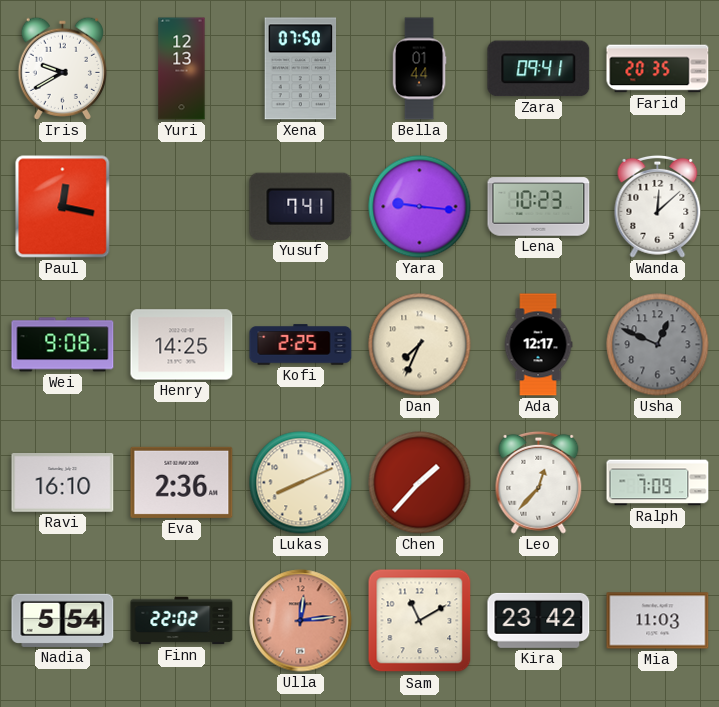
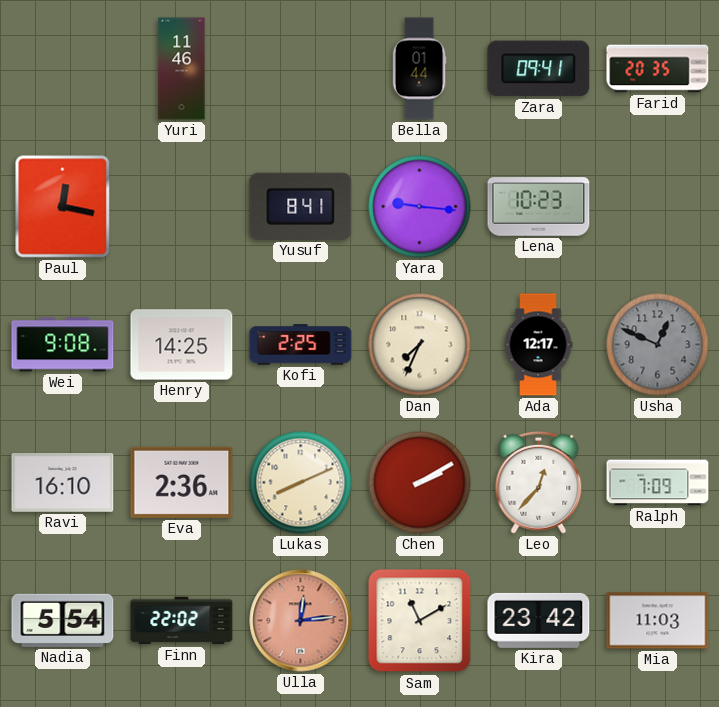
Iris: 9:40 -> none
Yuri: 12:13 -> 11:46
Xena: 07:50 -> none
Yusuf: 7:41 -> 8:41
Wanda: 12:08 -> none
Chen: 1:37 -> 2:10
